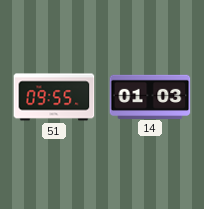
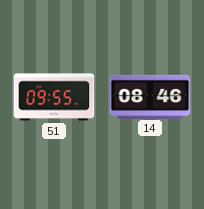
14: 01:03 -> 08:46
